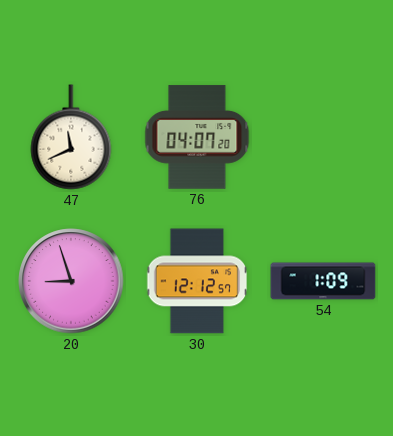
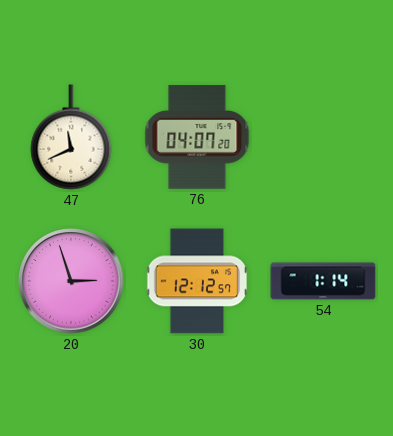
20: 8:57 -> 2:57
54: 1:09 -> 1:14
